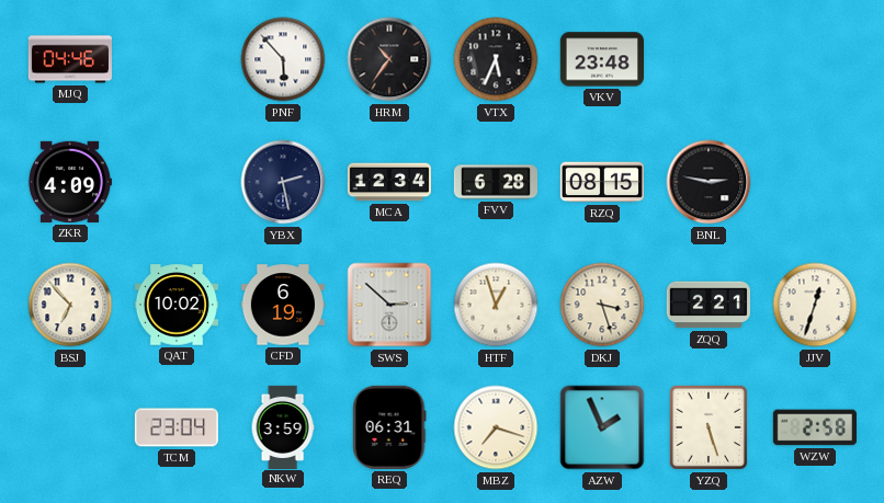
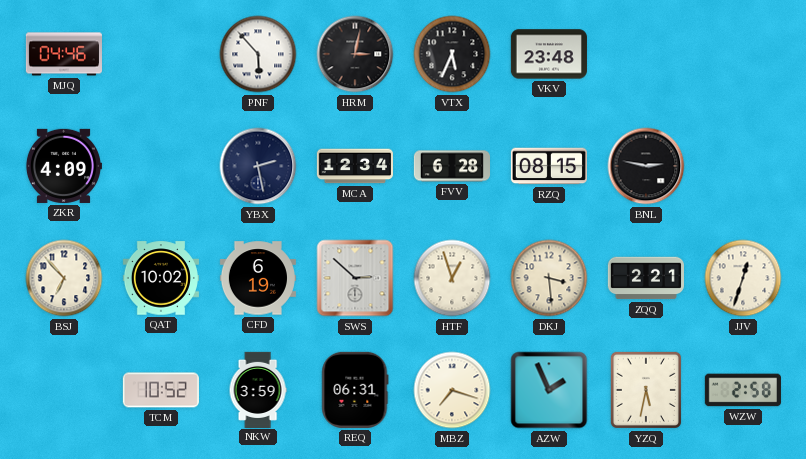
HRM: 10:36 -> 3:02
DKJ: 3:27 -> 3:29
TCM: 23:04 -> 10:52
YZQ: 5:27 -> 5:32
